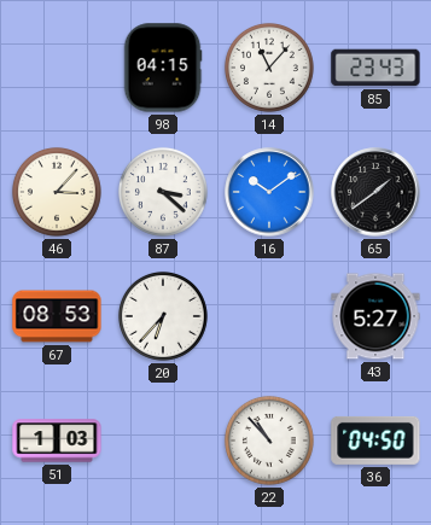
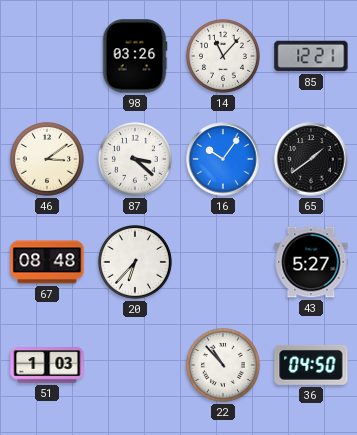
98: 04:15 -> 03:26
85: 23:43 -> 12:21
46: 3:07 -> 3:09
16: 10:09 -> 10:06
67: 08:53 -> 08:48
